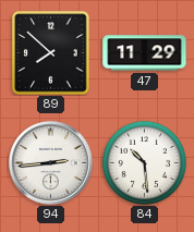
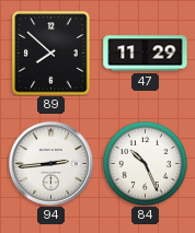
84: 10:29 -> 10:26
